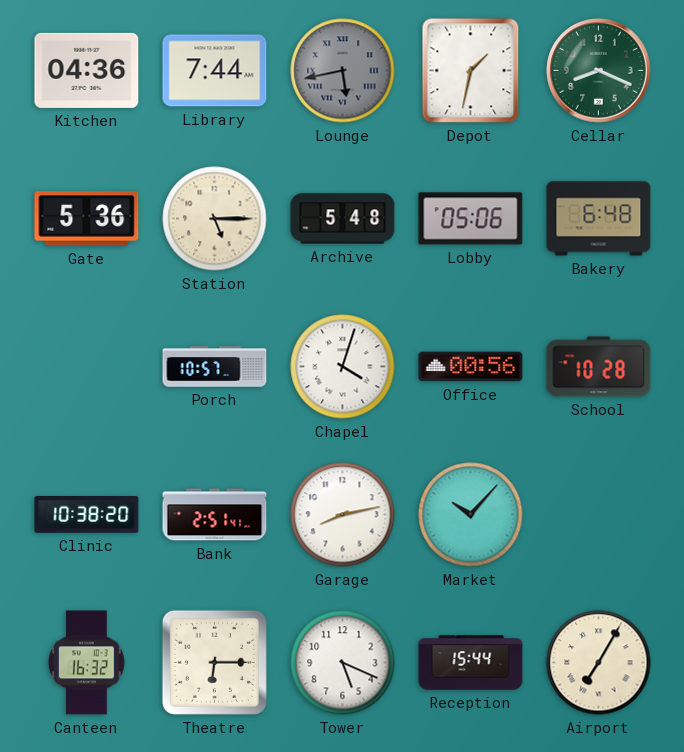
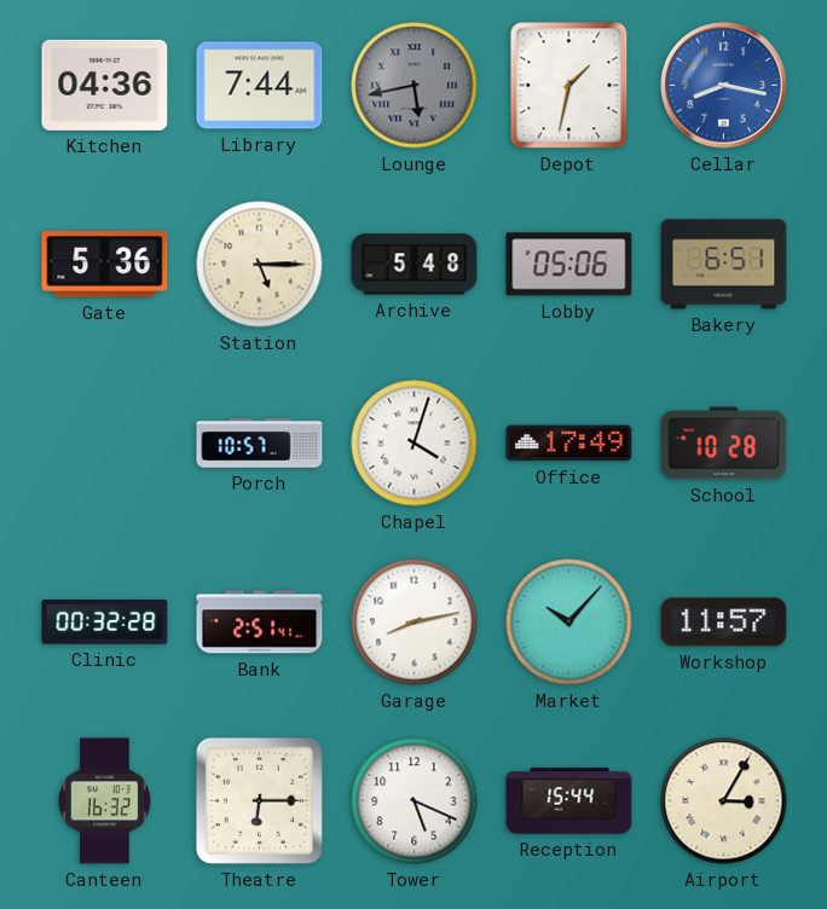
Cellar: 8:19 -> 8:17
Cellar dial: green -> blue
Bakery: 6:48 -> 6:51
Office: 00:56 -> 17:49
Clinic: 10:38 -> 00:32
Workshop: none -> 11:57
Airport: 7:05 -> 3:05
